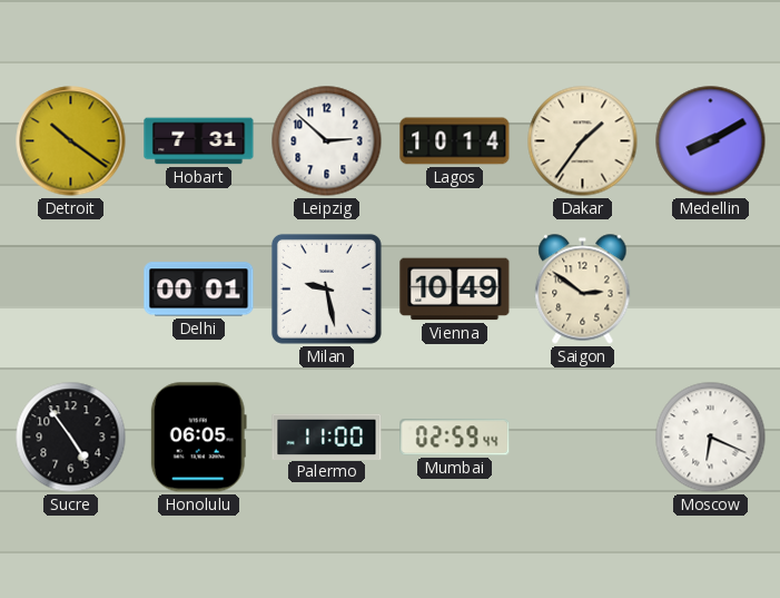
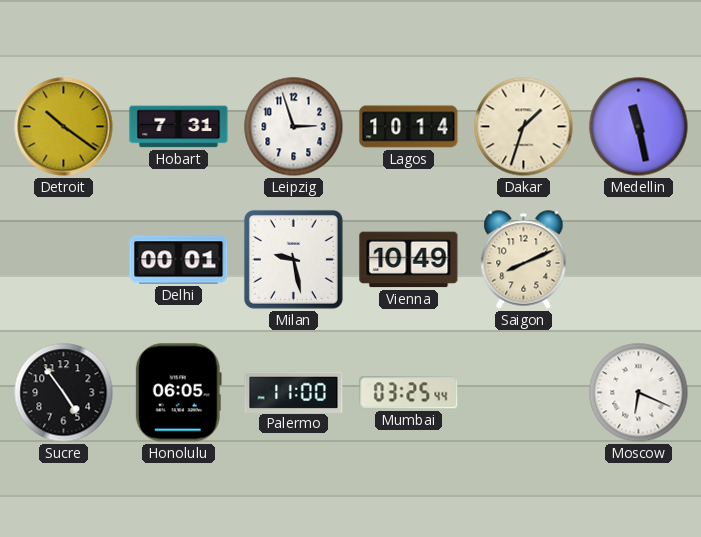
Leipzig: 2:52 -> 2:57
Dakar: 1:36 -> 1:33
Medellin: 8:10 -> 11:28
Saigon: 2:51 -> 8:11
Mumbai: 02:59 -> 03:25
